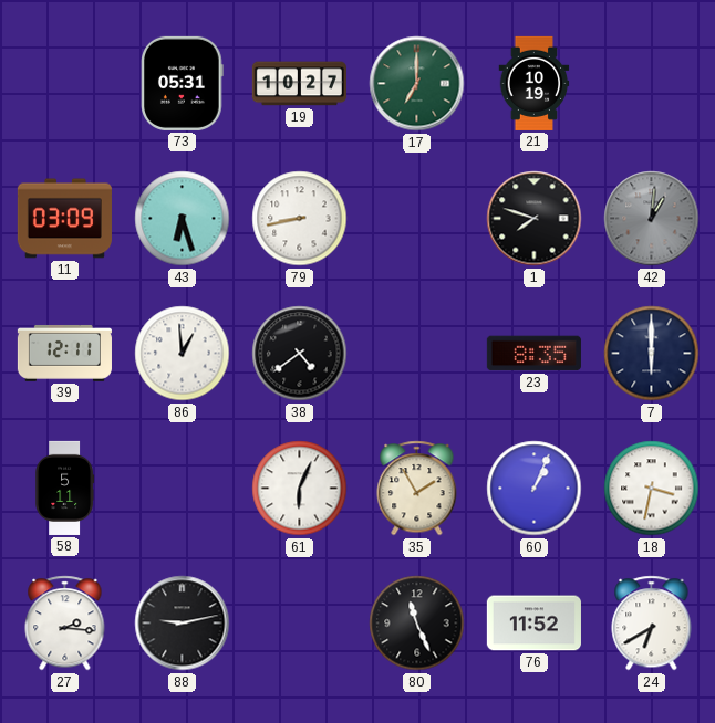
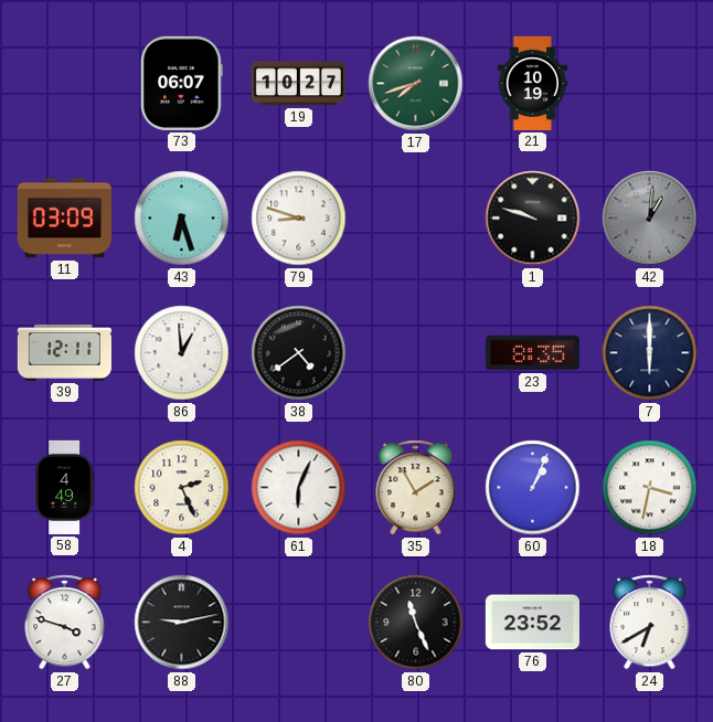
73: 05:31 -> 06:07
17: 7:00 -> 7:42
79: 8:43 -> 8:48
1: 7:48 -> 9:48
58: 5:11 -> 4:49
4: none -> 2:26
27: 2:16 -> 3:48
76: 11:52 -> 23:52
